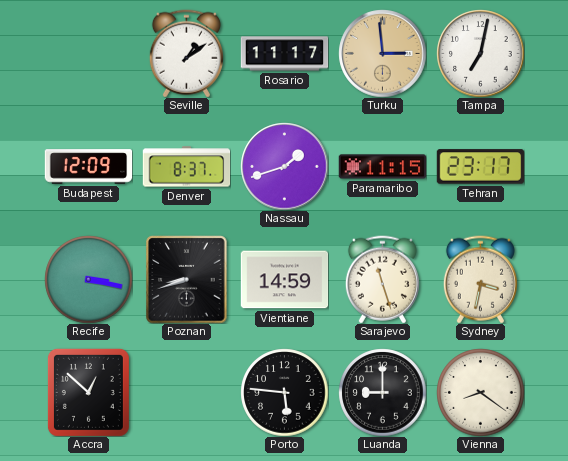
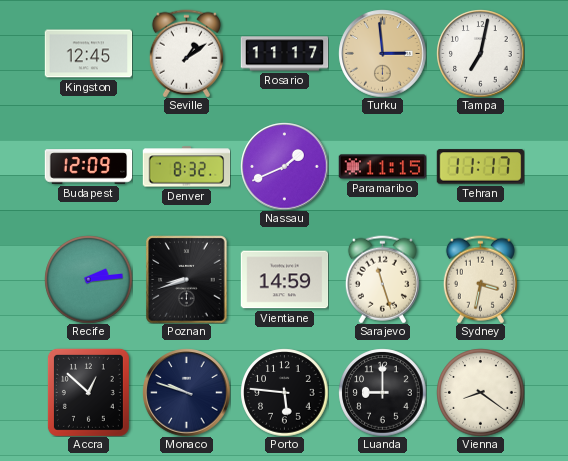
Kingston: none -> 12:45
Denver: 8:37 -> 8:32
Nassau: 1:42 -> 1:41
Tehran: 23:17 -> 11:17
Recife: 3:17 -> 2:14
Monaco: none -> 9:48
